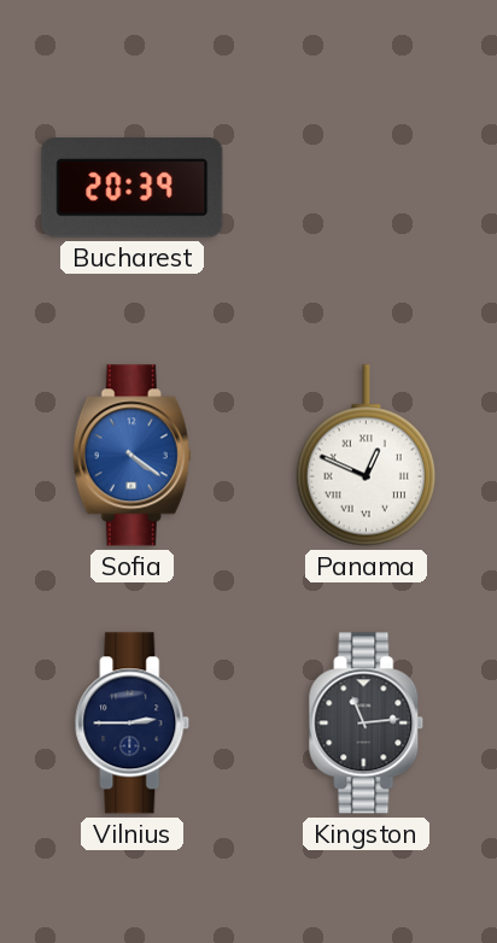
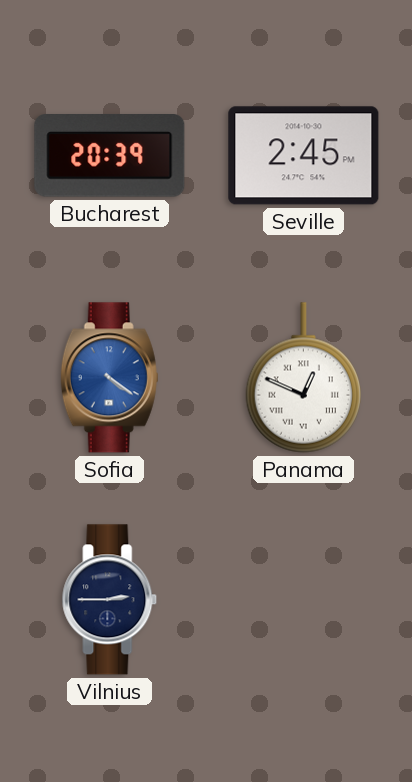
Seville: none -> 2:45
Kingston: 11:14 -> none
